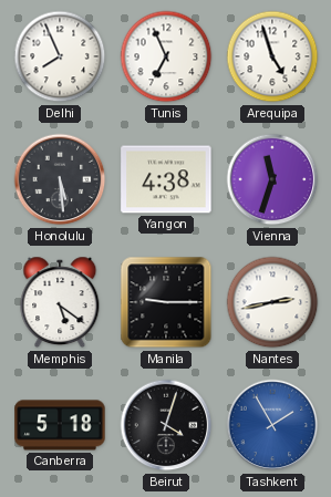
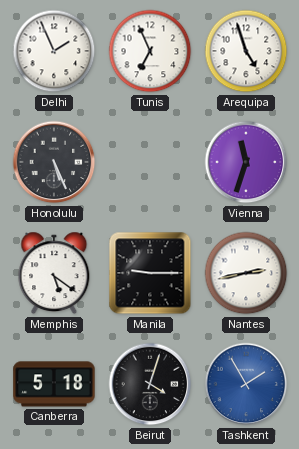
Delhi: 7:56 -> 1:56
Honolulu: 5:29 -> 5:26
Yangon: 4:38 -> none
